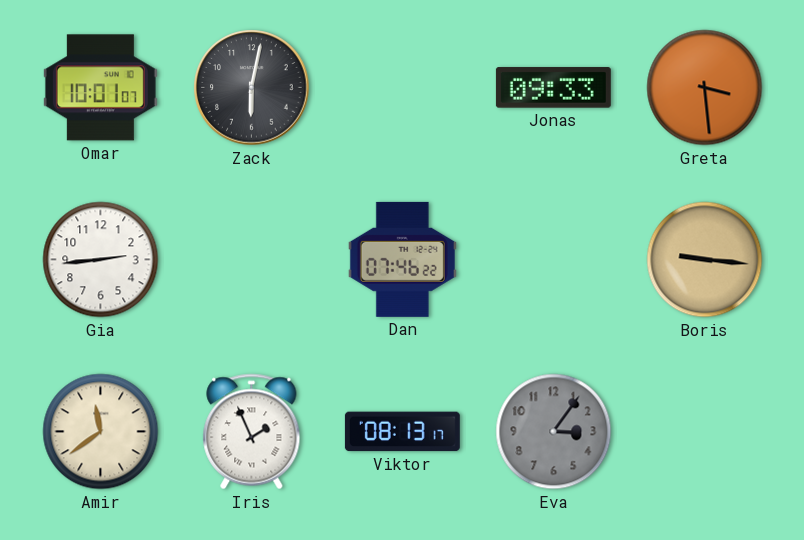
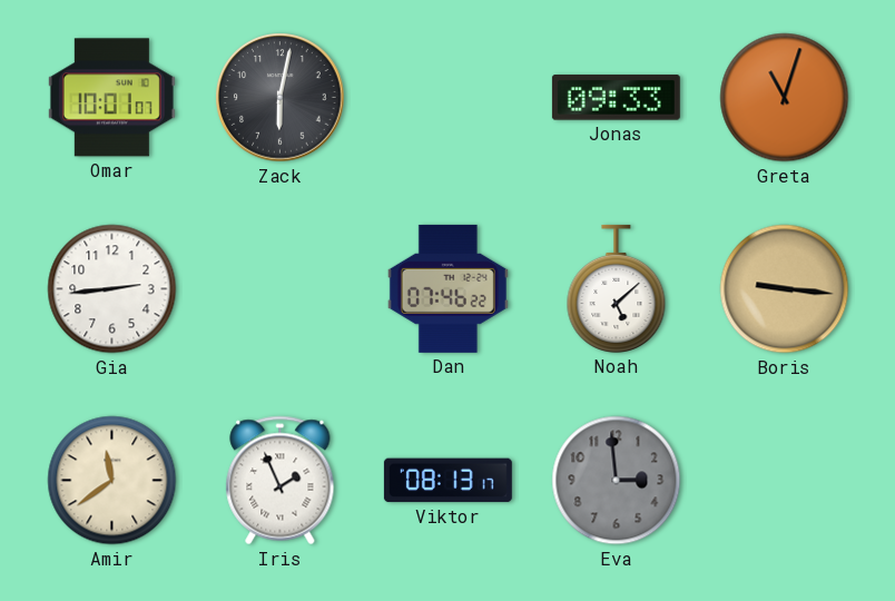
Greta: 3:29 -> 11:03
Noah: none -> 5:08
Eva: 3:06 -> 2:59
